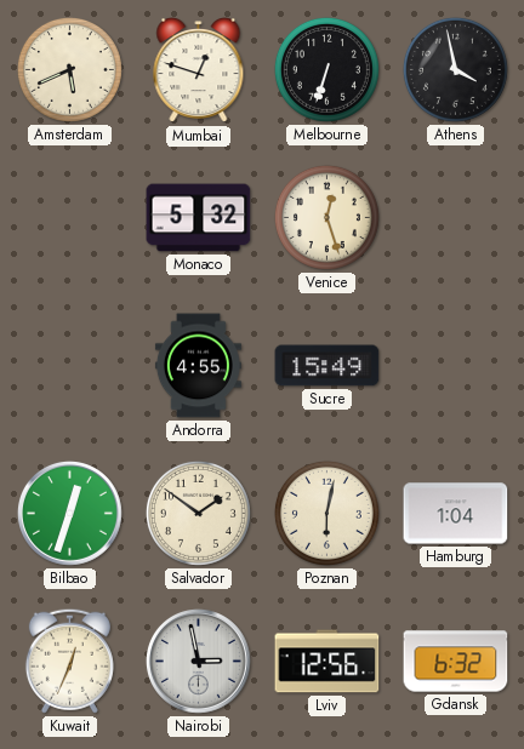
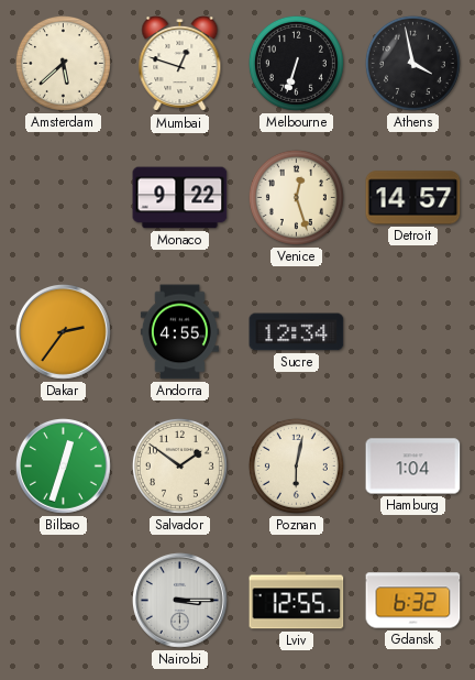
Amsterdam: 5:41 -> 5:38
Monaco: 5:32 -> 9:22
Detroit: none -> 14:57
Dakar: none -> 2:36
Sucre: 15:49 -> 12:34
Kuwait: 12:34 -> none
Nairobi: 2:58 -> 3:15
Lviv: 12:56 -> 12:55
